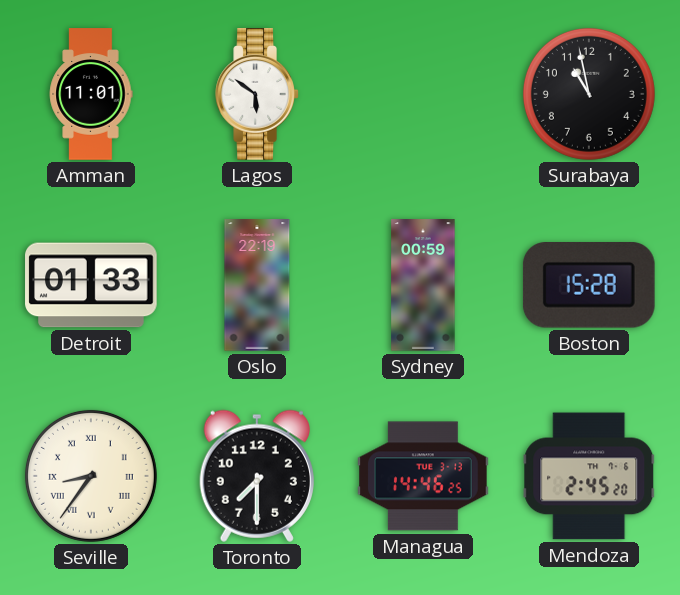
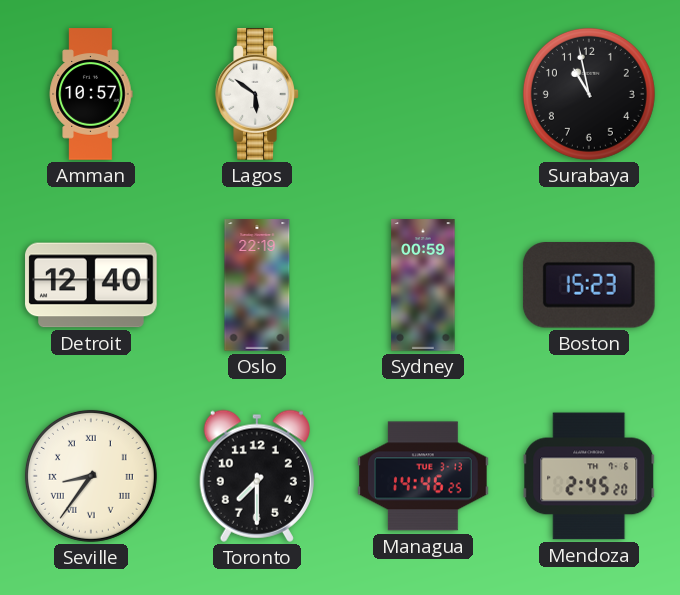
Amman: 11:01 -> 10:57
Detroit: 01:33 -> 12:40
Boston: 15:28 -> 15:23
